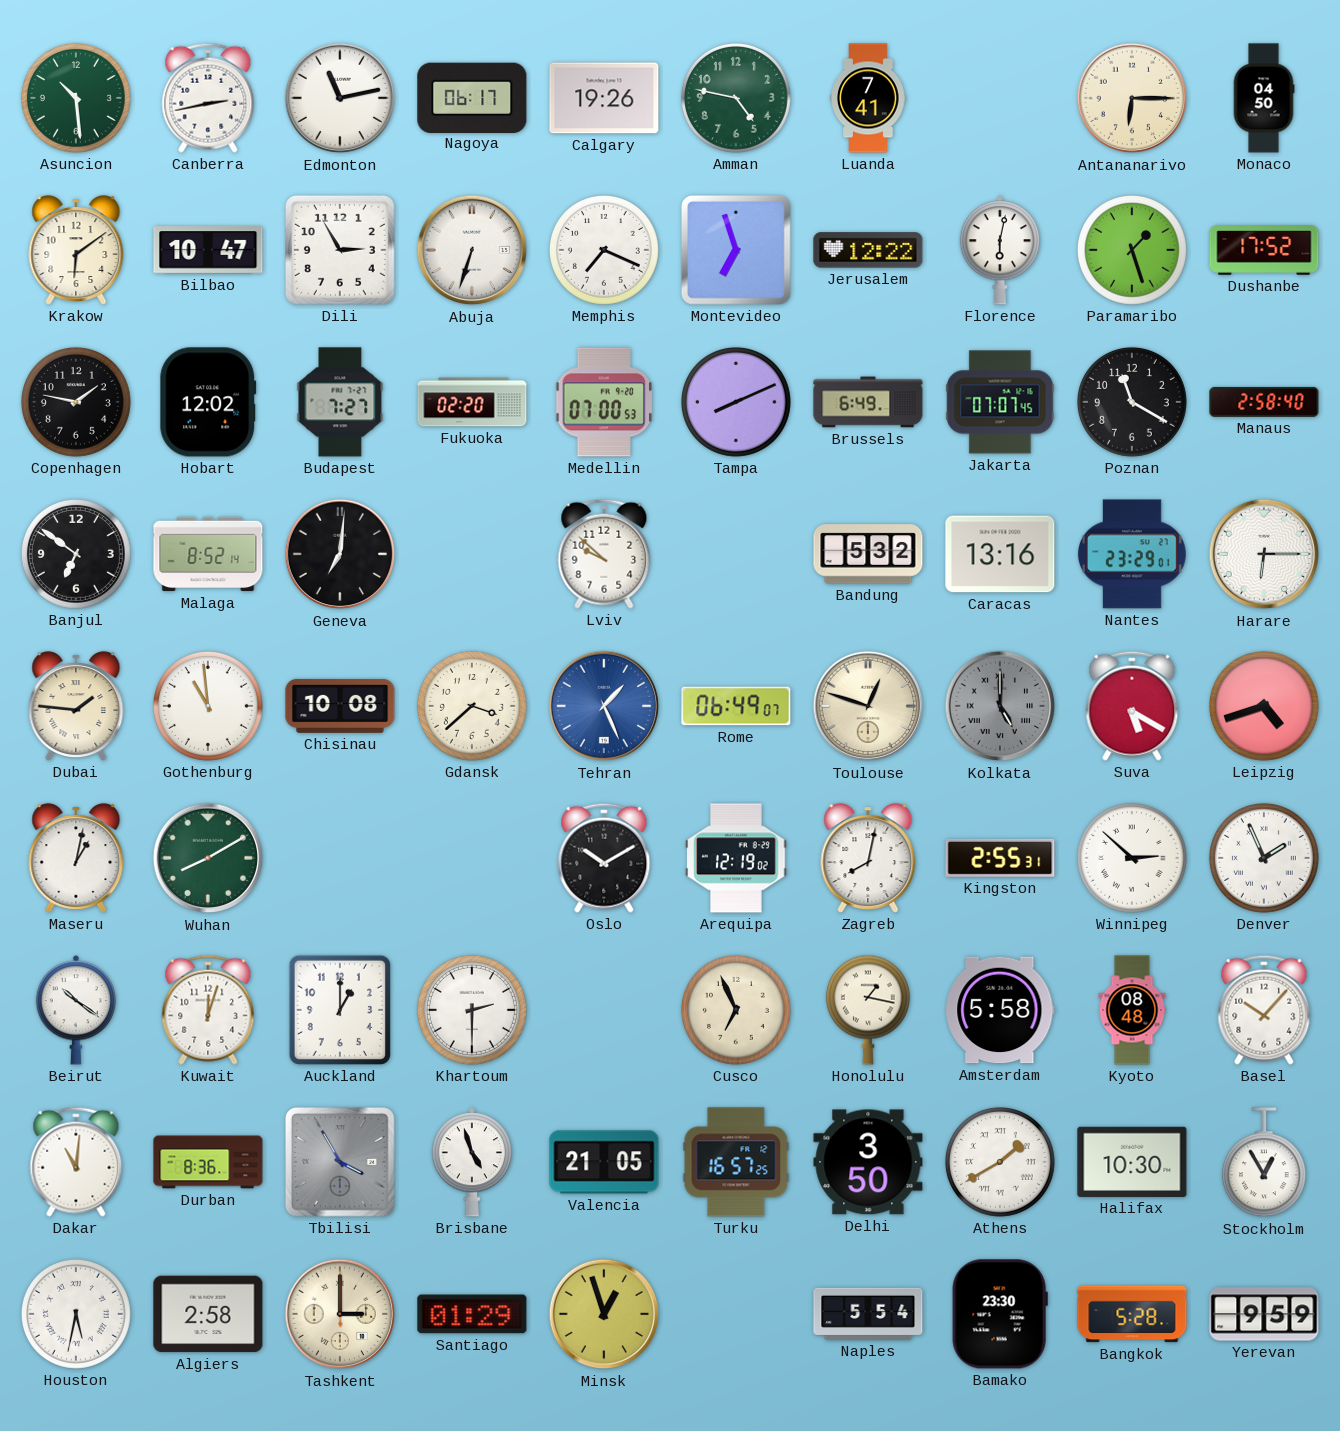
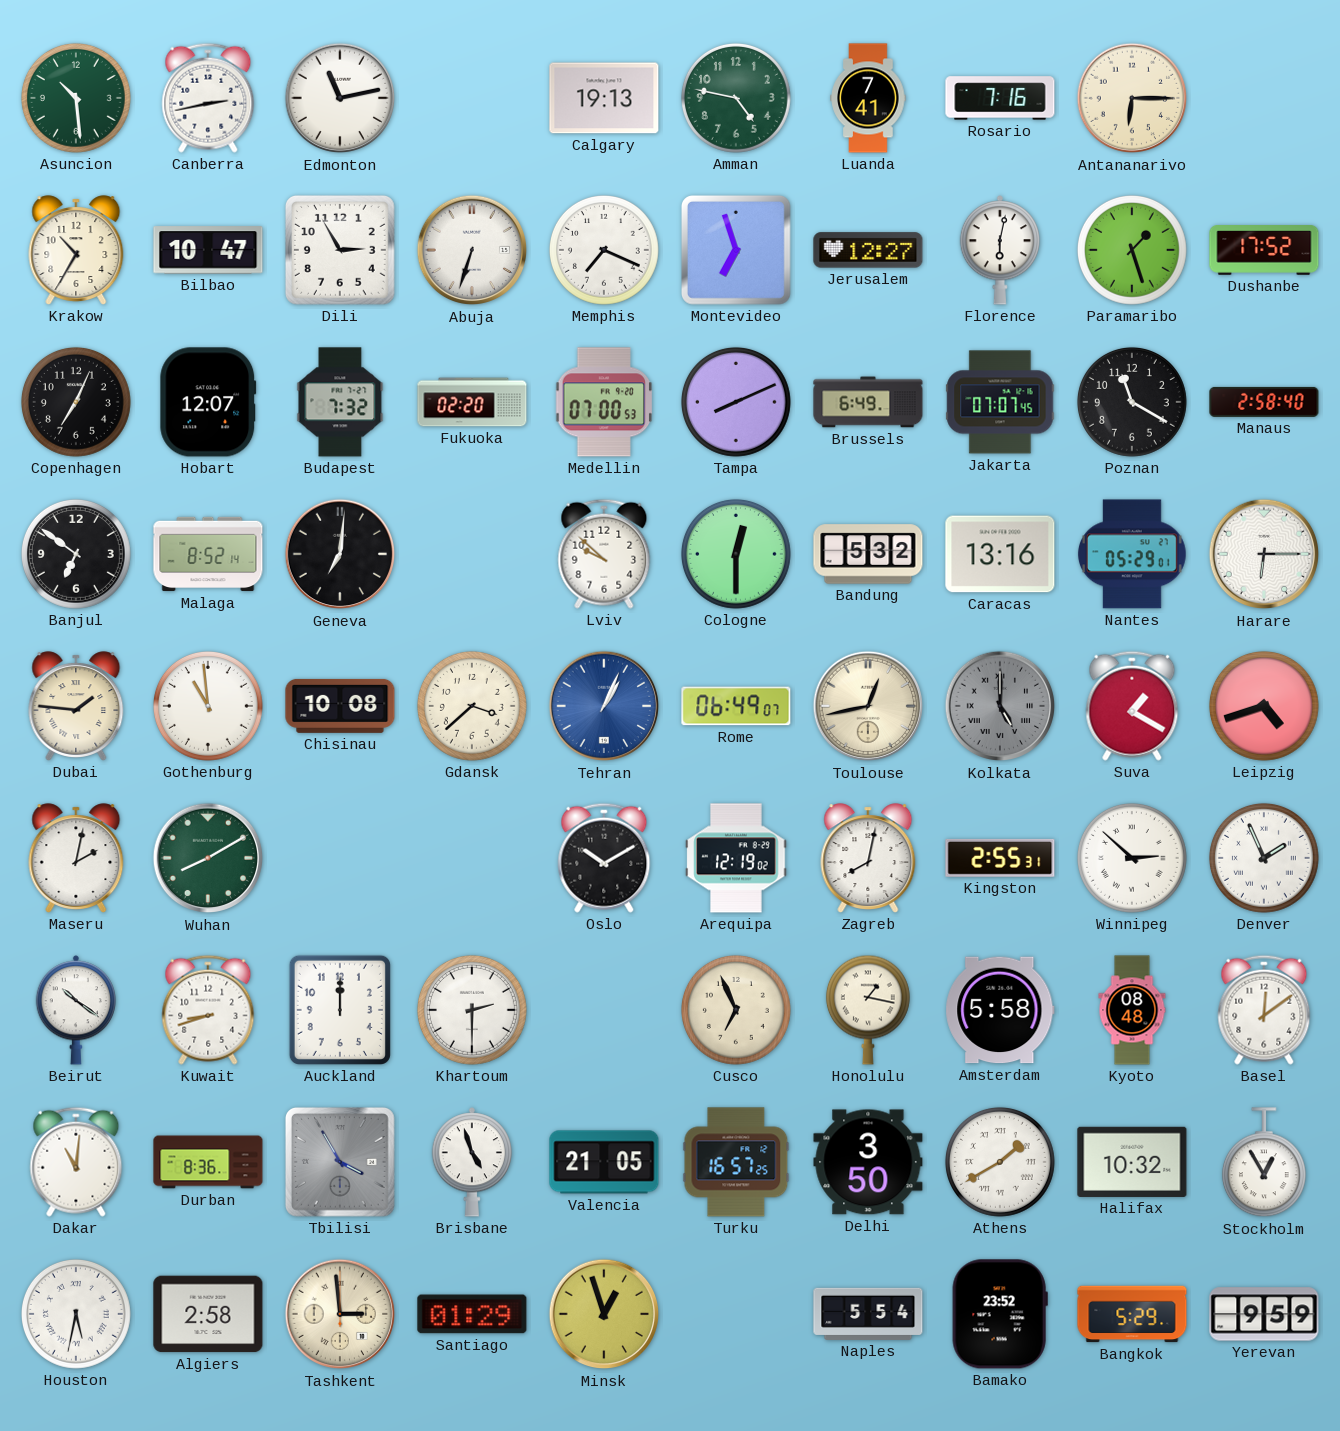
Nagoya: 06:17 -> none
Calgary: 19:26 -> 19:13
Rosario: none -> 7:16
Monaco: 04:50 -> none
Krakow: 6:09 -> 10:35
Jerusalem: 12:22 -> 12:27
Copenhagen: 1:47 -> 7:04
Hobart: 12:02 -> 12:07
Budapest: 7:27 -> 7:32
Cologne: none -> 12:30
Nantes: 23:29 -> 05:29
Tehran: 1:26 -> 1:04
Toulouse: 12:48 -> 12:43
Suva: 5:20 -> 1:20
Maseru: 1:02 -> 2:02
Kuwait: 12:03 -> 8:42
Auckland: 1:00 -> 12:00
Basel: 10:07 -> 12:09
Halifax: 10:30 -> 10:32
Tashkent: 3:00 -> 2:59
Bamako: 23:30 -> 23:52
Bangkok: 5:28 -> 5:29
